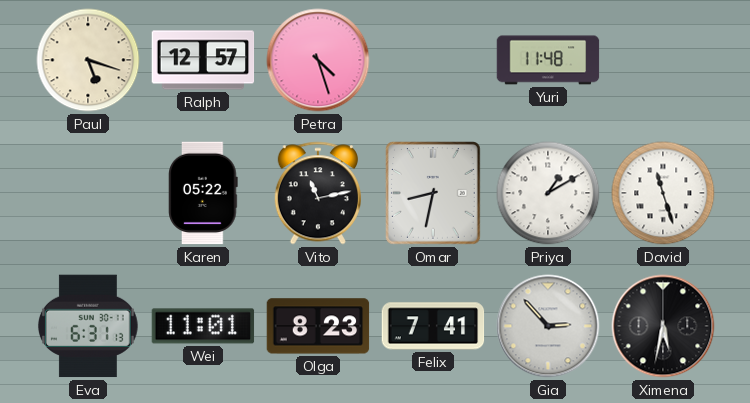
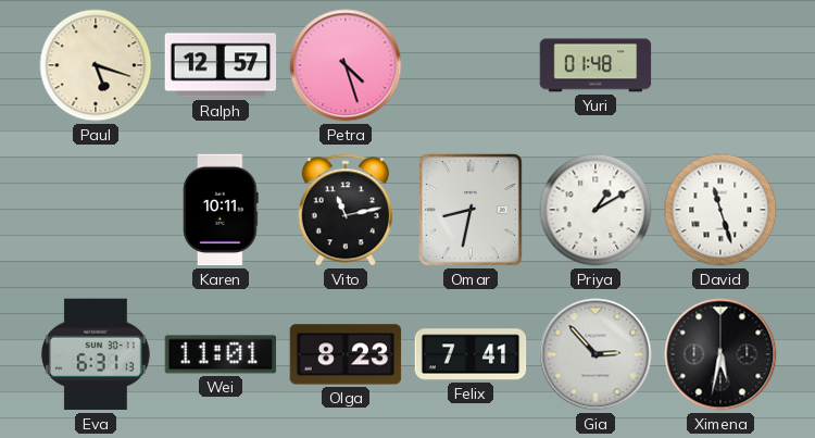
Yuri: 11:48 -> 01:48
Karen: 05:22 -> 10:11
